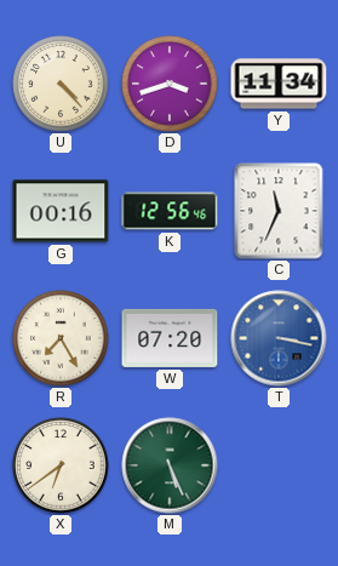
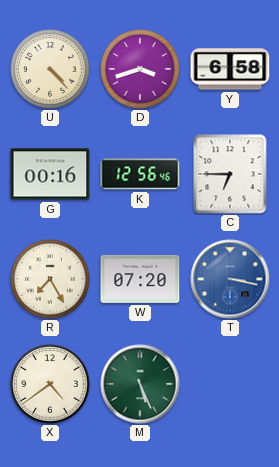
Y: 11:34 -> 6:58
C: 11:34 -> 6:45
X: 6:39 -> 4:39
